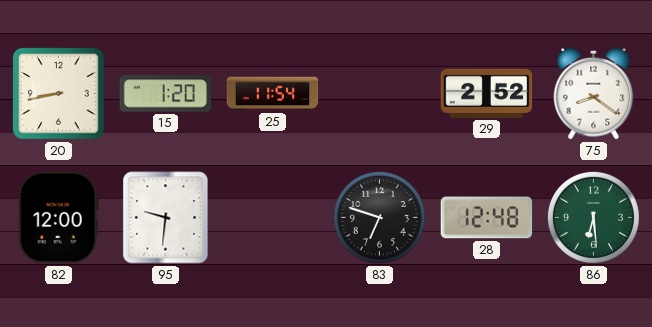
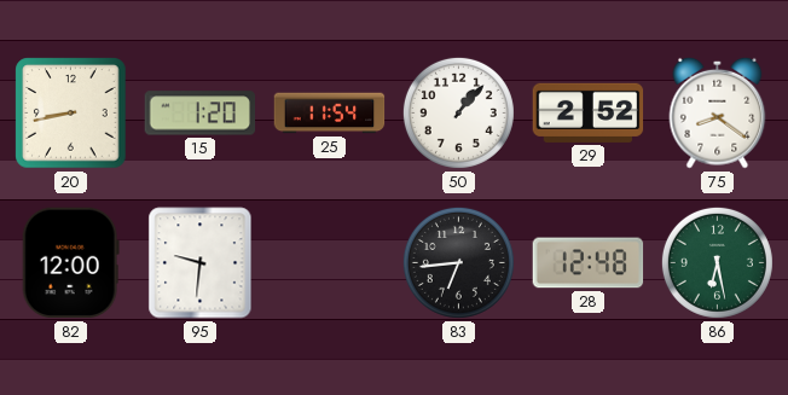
50: none -> 1:07
83: 6:48 -> 6:44
86: 6:29 -> 6:28
